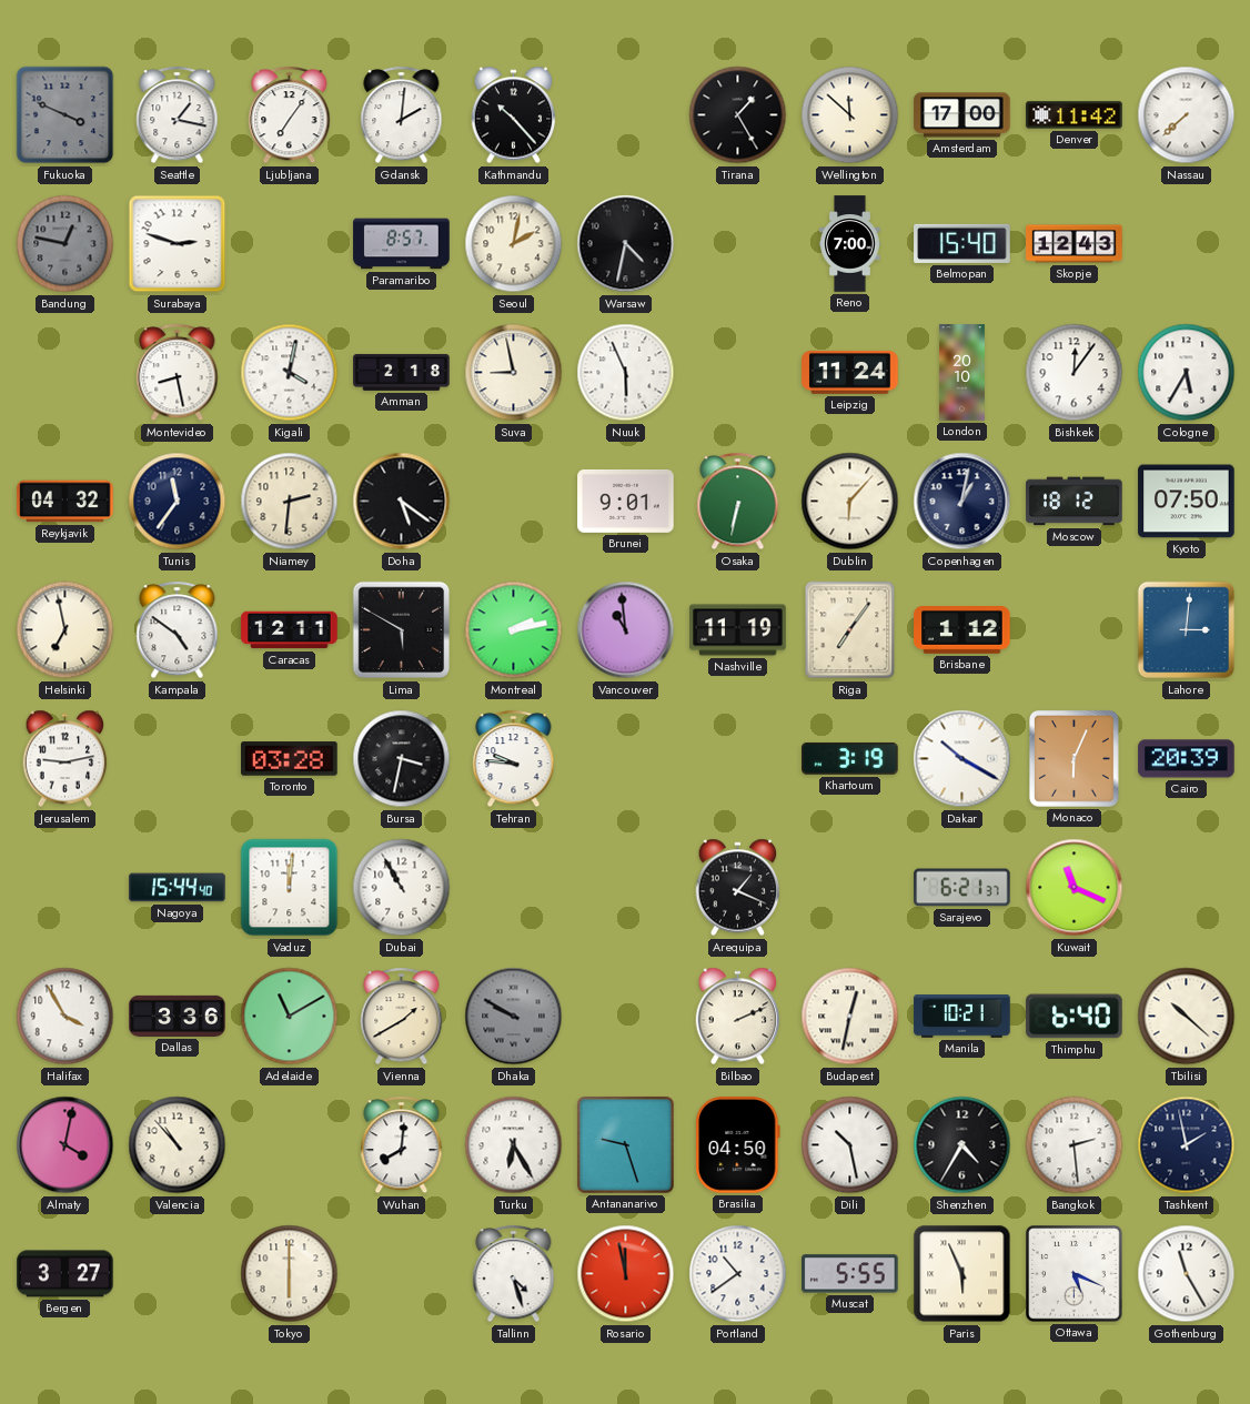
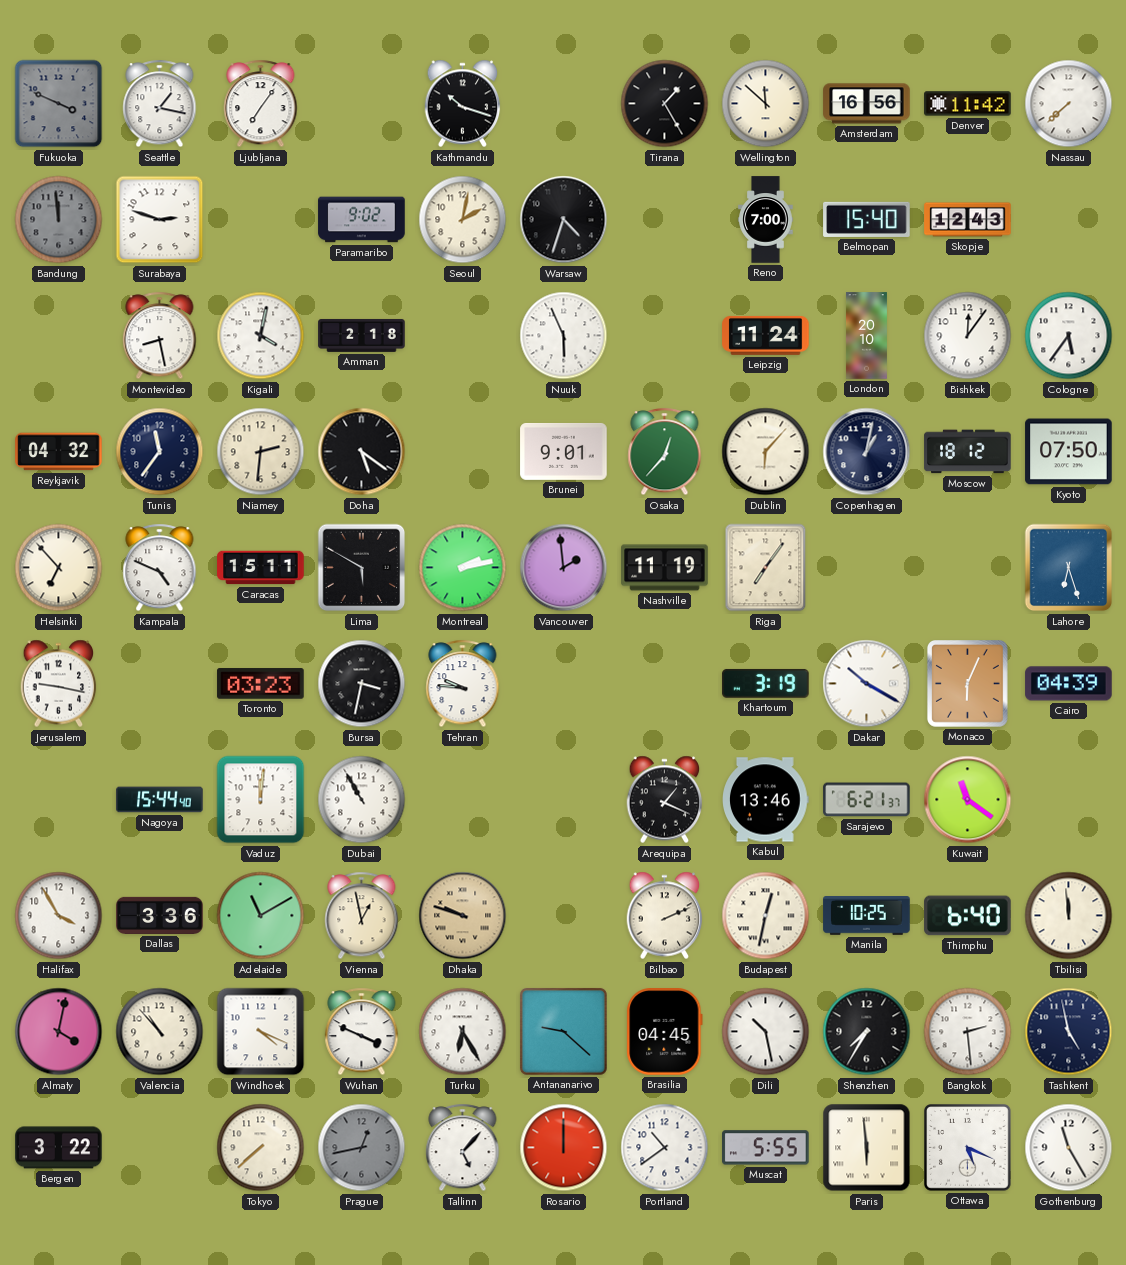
Gdansk: 2:01 -> none
Kathmandu: 10:23 -> 10:18
Amsterdam: 17:00 -> 16:56
Bandung: 12:47 -> 11:59
Paramaribo: 8:57 -> 9:02
Warsaw: 4:32 -> 4:33
Suva: 8:58 -> none
Cologne: 5:35 -> 5:36
Osaka: 6:32 -> 12:37
Helsinki: 6:58 -> 6:53
Kampala: 4:51 -> 4:49
Caracas: 12:11 -> 15:11
Vancouver: 10:59 -> 1:59
Brisbane: 1:12 -> none
Lahore: 3:01 -> 6:27
Jerusalem: 9:13 -> 9:17
Toronto: 03:28 -> 03:23
Cairo: 20:39 -> 04:39
Kabul: none -> 13:46
Kuwait: 11:19 -> 11:21
Vienna: 1:40 -> 12:58
Dhaka: 9:50 -> 9:48
Dhaka dial: grey -> champagne
Manila: 10:21 -> 10:25
Tbilisi: 10:22 -> 11:59
Windhoek: none -> 4:19
Wuhan: 8:01 -> 3:49
Antananarivo: 9:27 -> 9:22
Brasilia: 04:50 -> 04:45
Shenzhen: 4:35 -> 7:35
Tashkent: 1:58 -> 4:58
Bergen: 3:27 -> 3:22
Tokyo: 6:00 -> 7:38
Prague: none -> 12:43
Tallinn: 4:27 -> 5:07
Rosario: 11:58 -> 12:00
Paris: 5:56 -> 5:59
